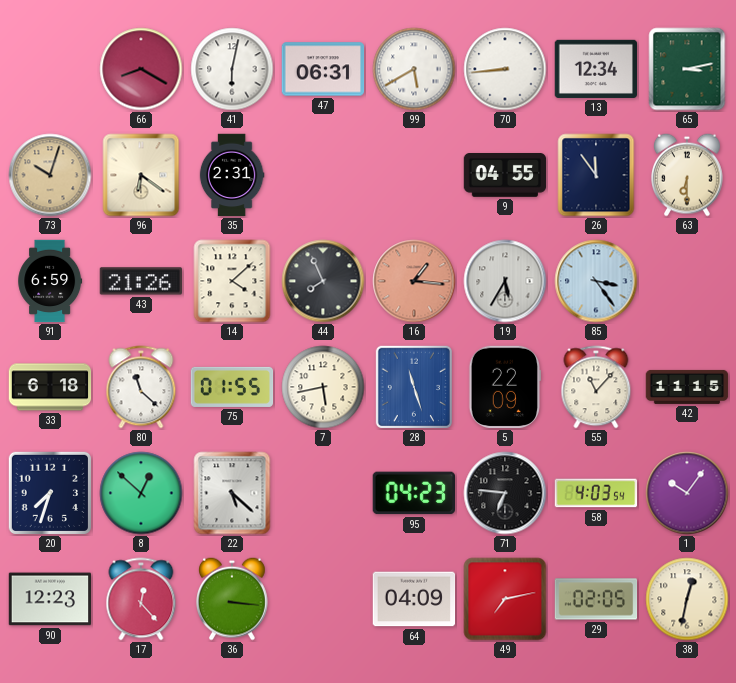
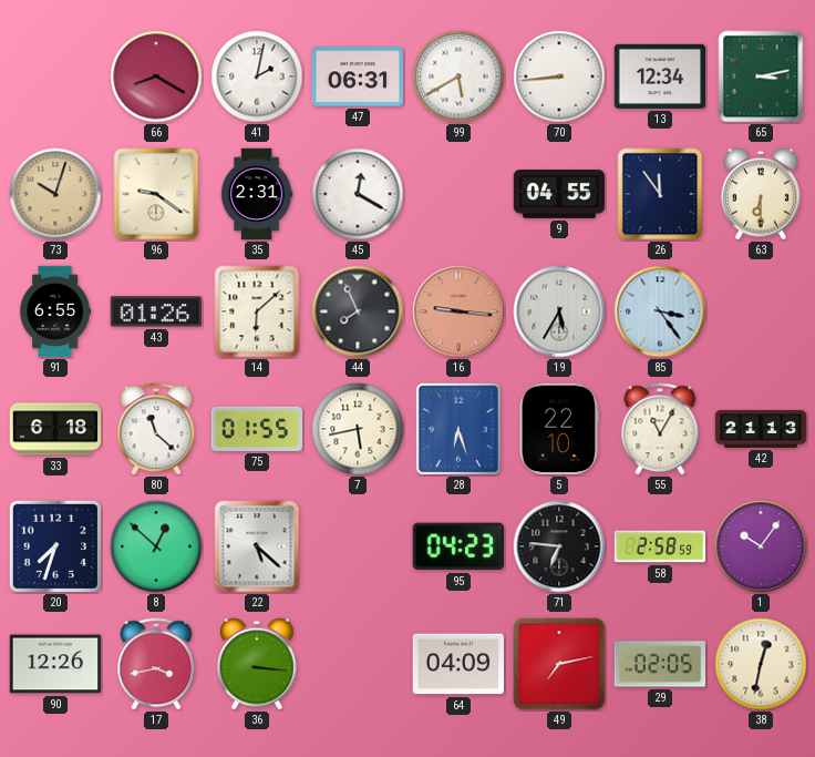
41: 6:02 -> 2:02
96: 6:21 -> 9:21
45: none -> 12:20
91: 6:59 -> 6:55
43: 21:26 -> 01:26
14: 4:08 -> 6:08
16: 1:16 -> 9:16
28: 11:27 -> 6:27
5: 22:09 -> 22:10
55: 11:07 -> 11:05
42: 11:15 -> 21:13
58: 4:03 -> 2:58
90: 12:23 -> 12:26
17: 12:23 -> 3:43
